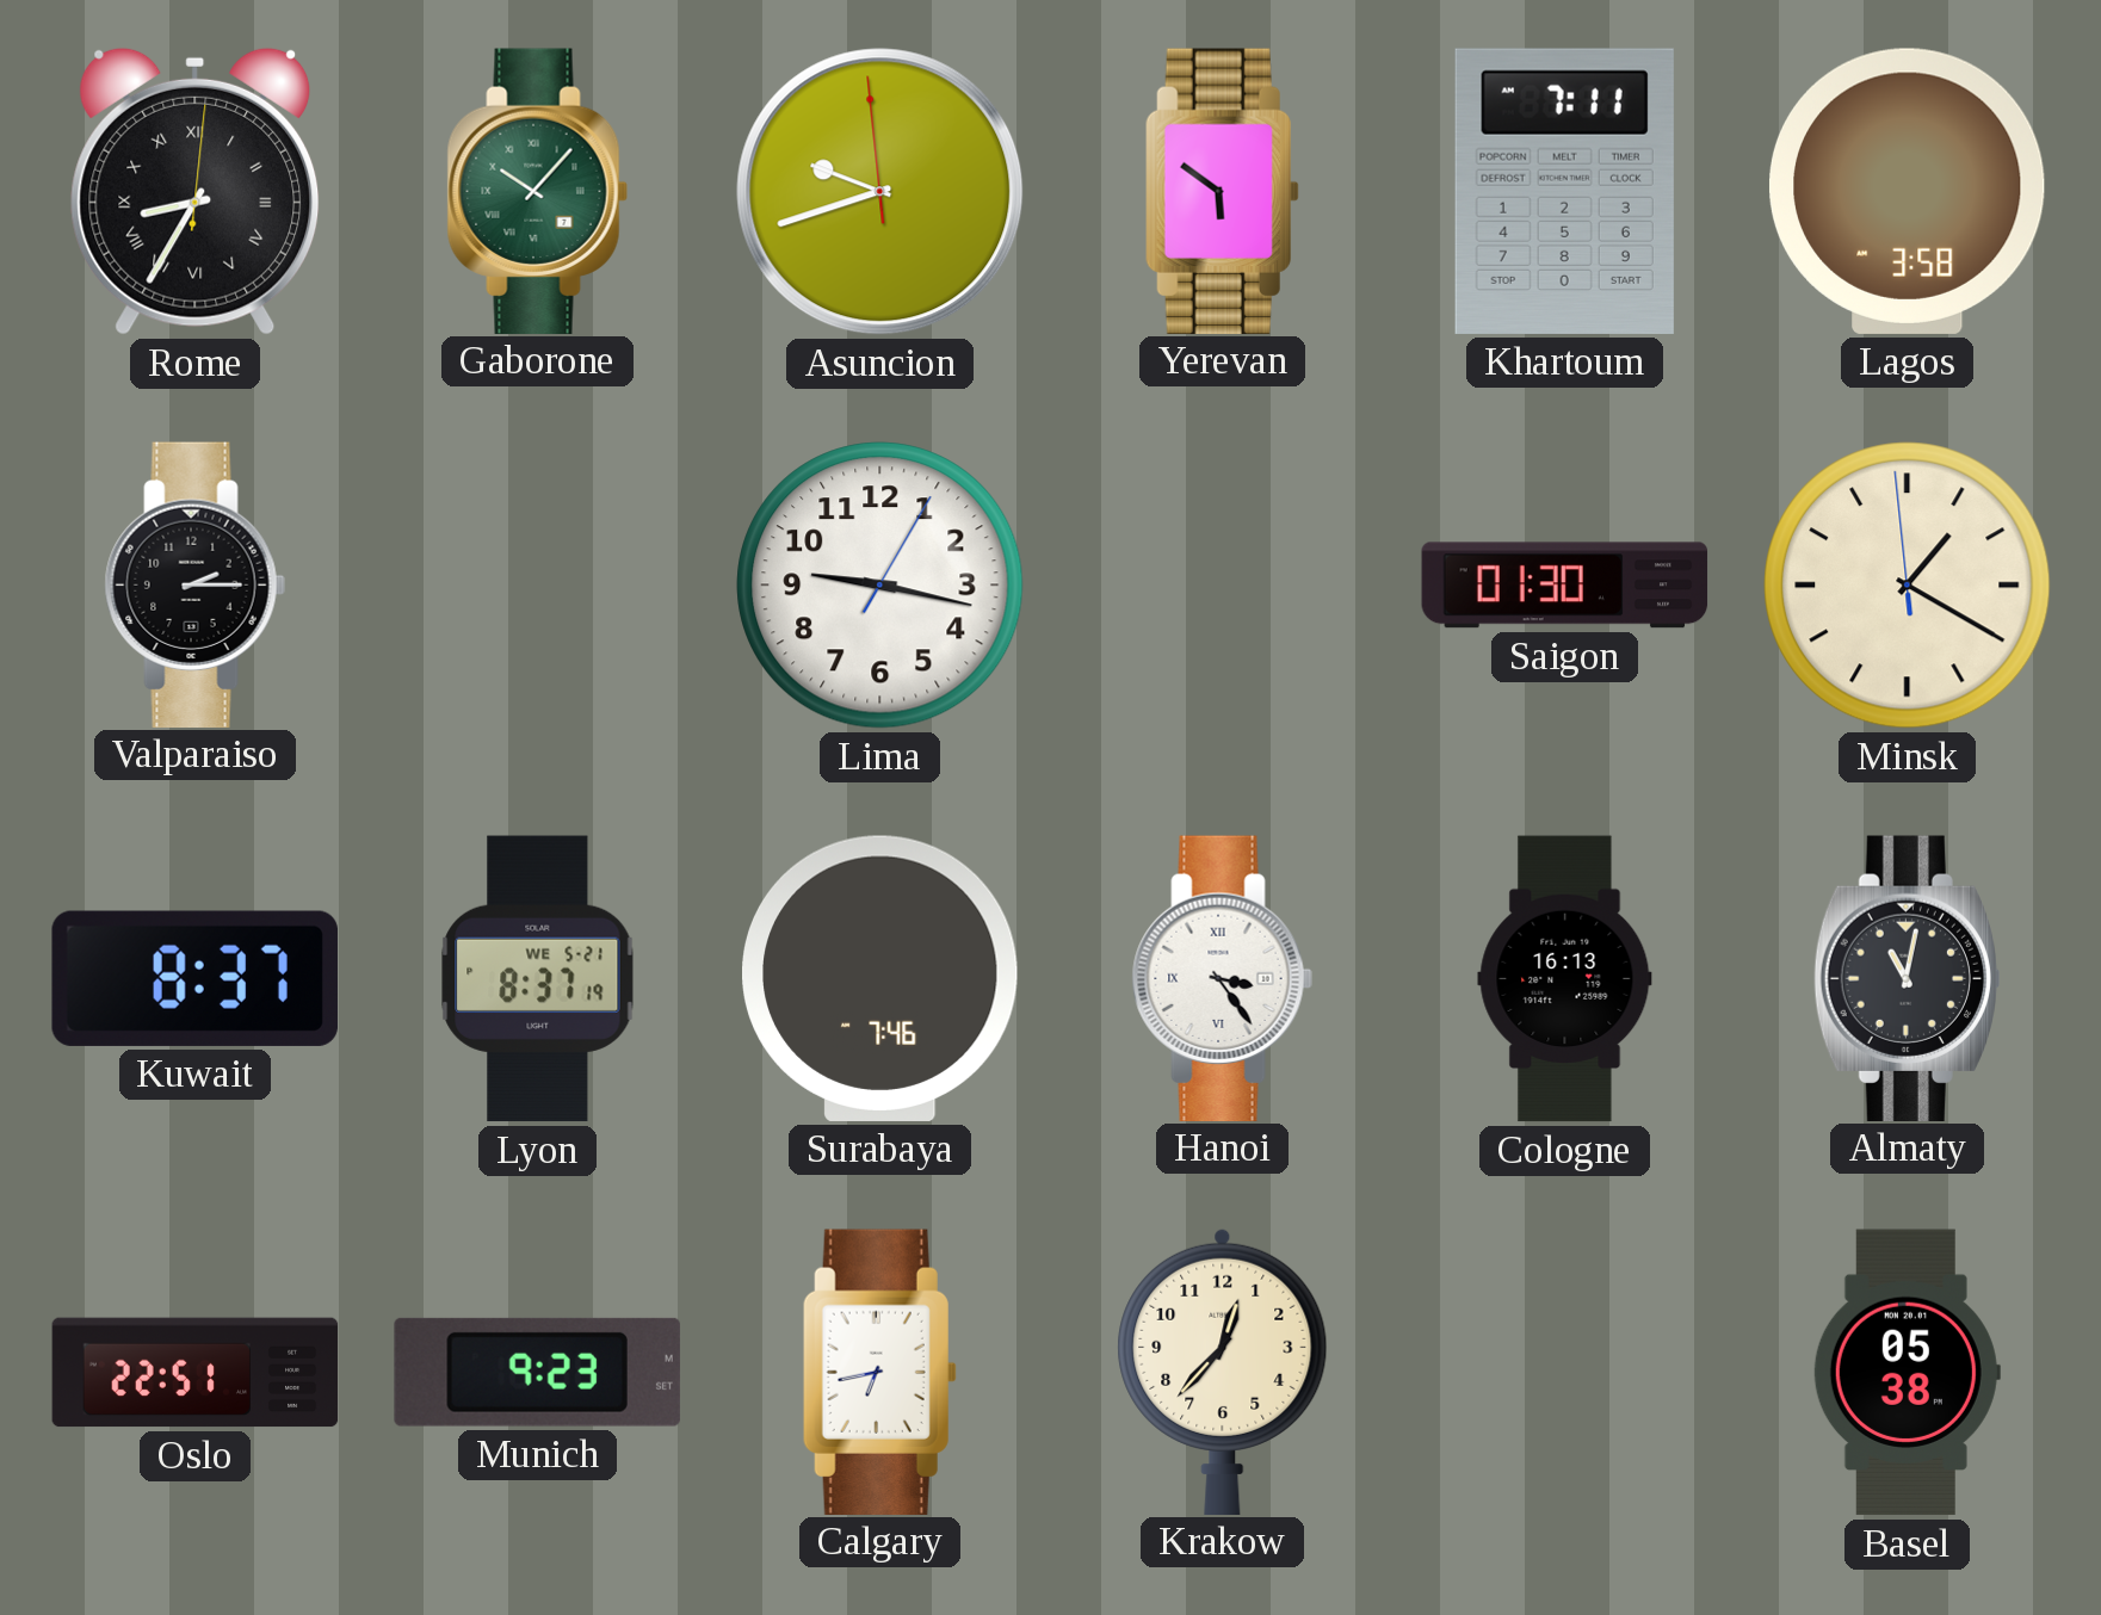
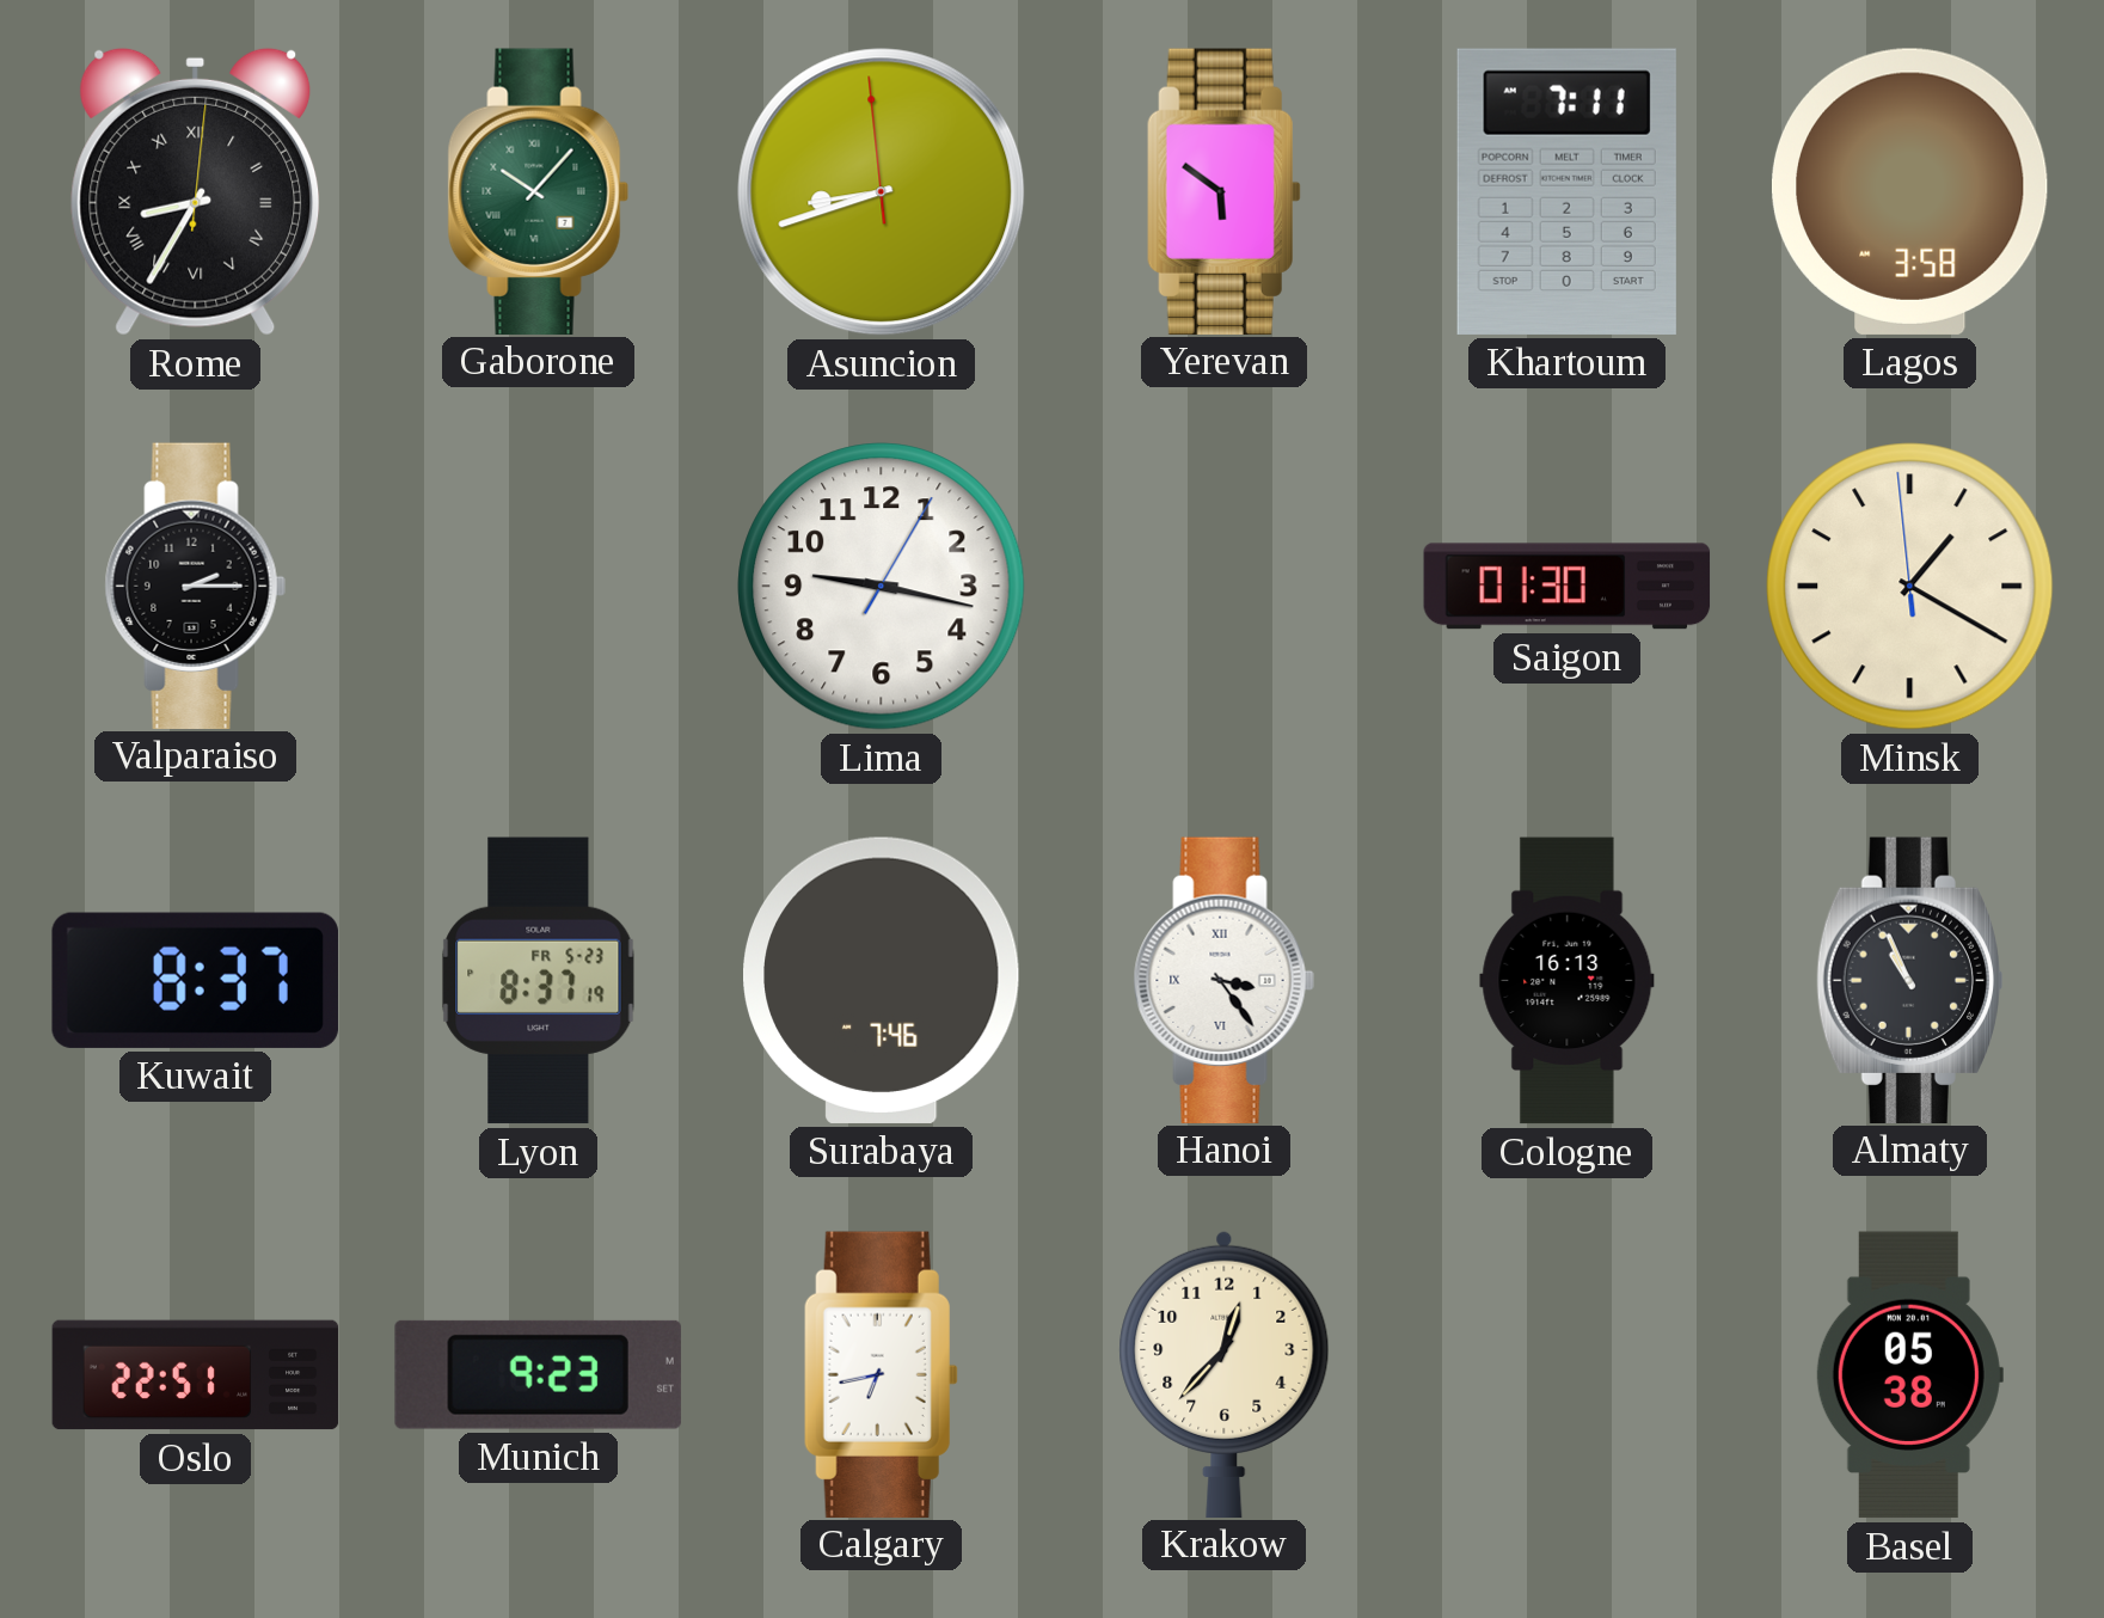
Asuncion: 9:41 -> 8:41
Lyon date: WE 5-21 -> FR 5-23
Almaty: 11:02 -> 10:56
